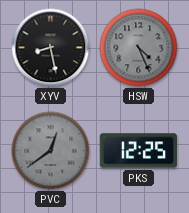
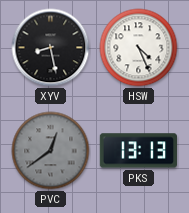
HSW dial: grey -> white
PKS: 12:25 -> 13:13
